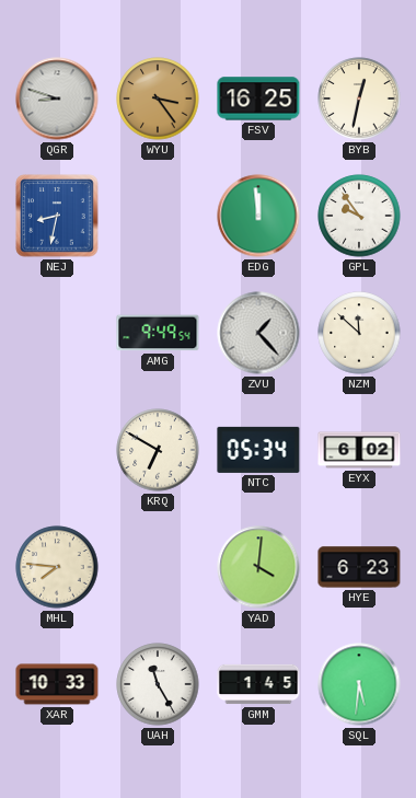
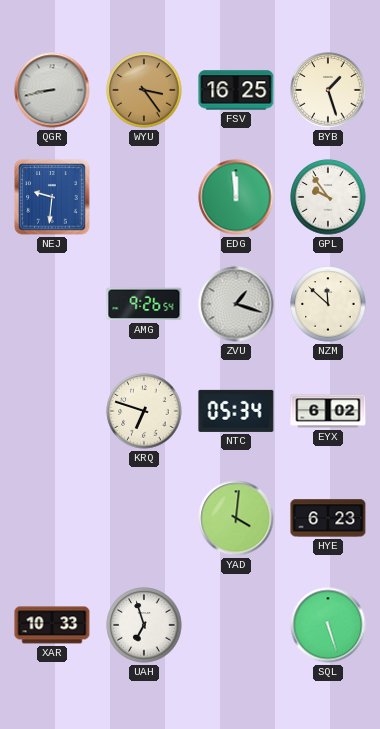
QGR: 8:48 -> 8:43
BYB: 12:32 -> 1:27
NEJ: 8:32 -> 9:31
AMG: 9:49 -> 9:26
ZVU: 1:23 -> 1:18
KRQ: 6:50 -> 6:48
MHL: 7:46 -> none
UAH: 11:25 -> 6:57
GMM: 1:45 -> none
SQL: 5:31 -> 5:27
